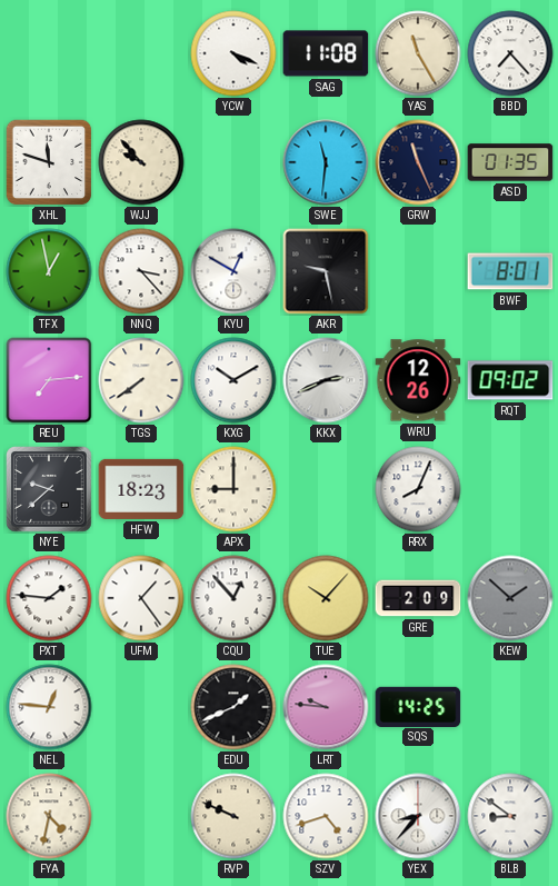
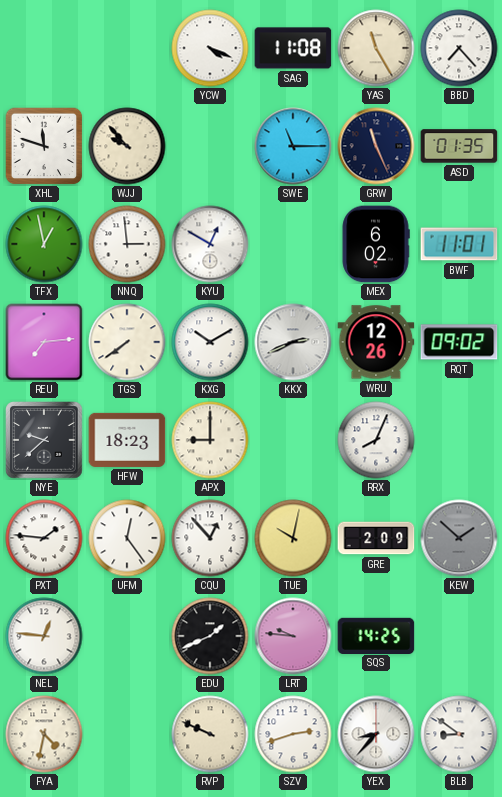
SWE: 11:31 -> 11:15
NNQ: 3:23 -> 2:59
AKR: 9:28 -> none
MEX: none -> 6:02
BWF: 8:01 -> 11:01
UFM: 1:24 -> 12:24
TUE: 10:07 -> 10:02
SZV: 4:42 -> 2:42
